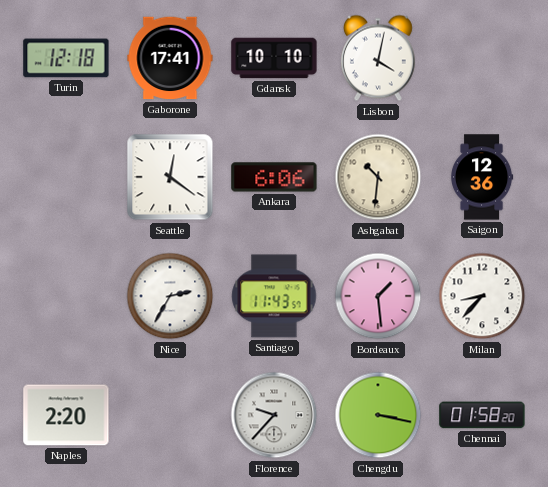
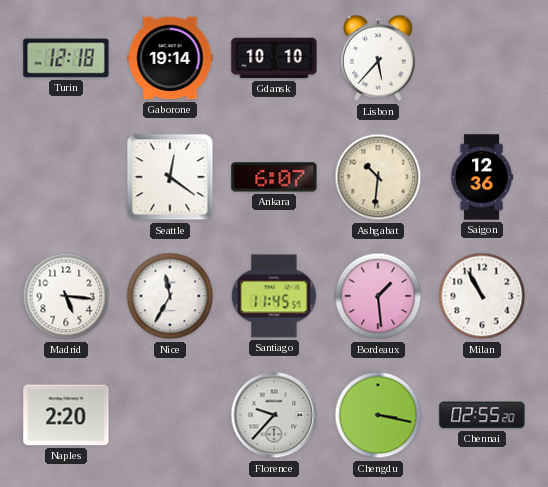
Gaborone: 17:41 -> 19:14
Lisbon: 4:02 -> 5:37
Ankara: 6:06 -> 6:07
Madrid: none -> 5:16
Nice: 2:35 -> 11:35
Santiago: 11:43 -> 11:45
Milan: 8:37 -> 10:55
Chennai: 01:58 -> 02:55
